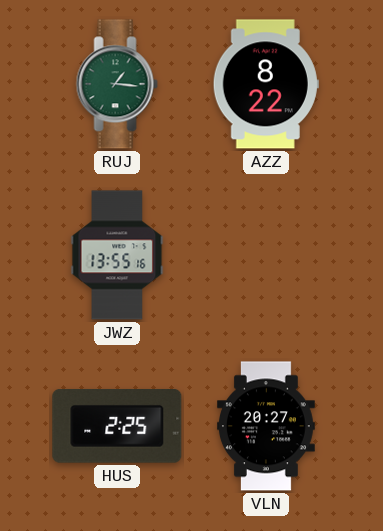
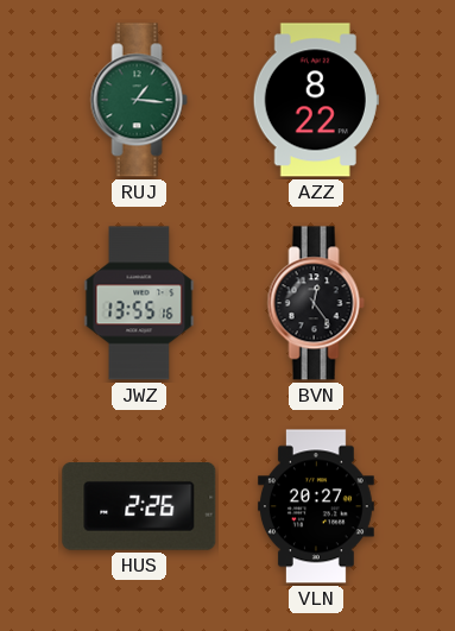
BVN: none -> 12:24
HUS: 2:25 -> 2:26
